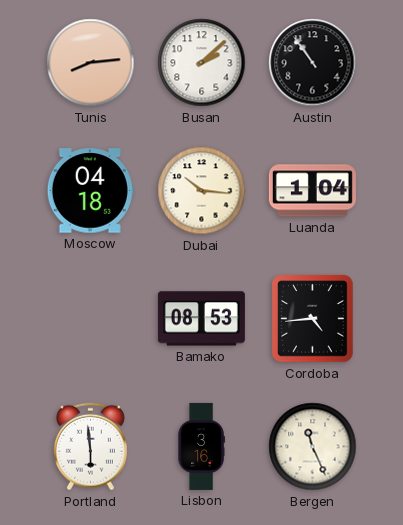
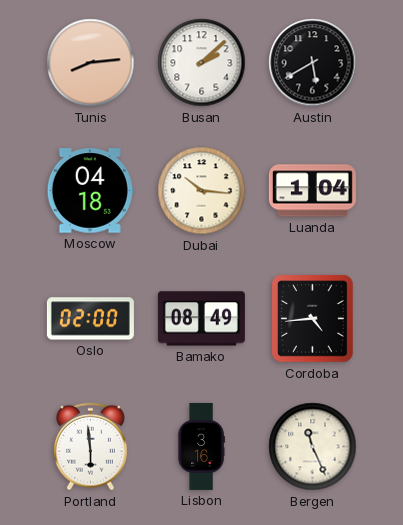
Austin: 10:54 -> 5:40
Oslo: none -> 02:00
Bamako: 08:53 -> 08:49
